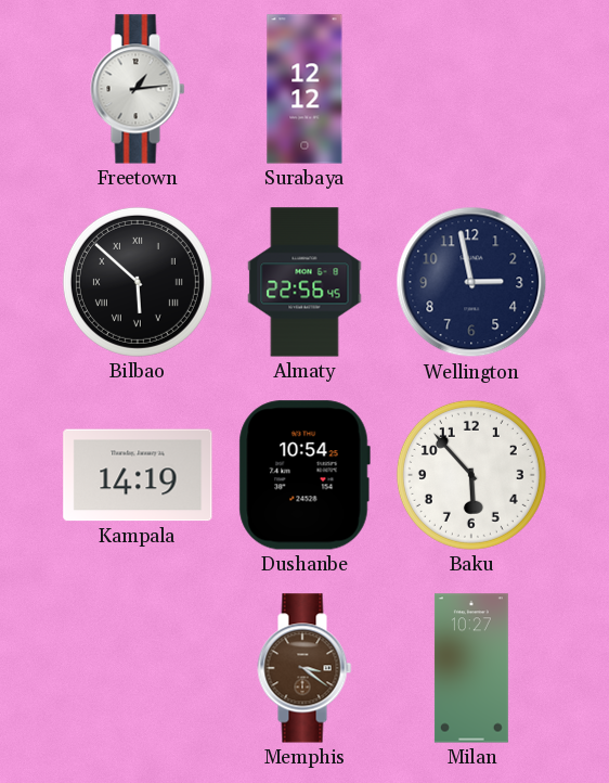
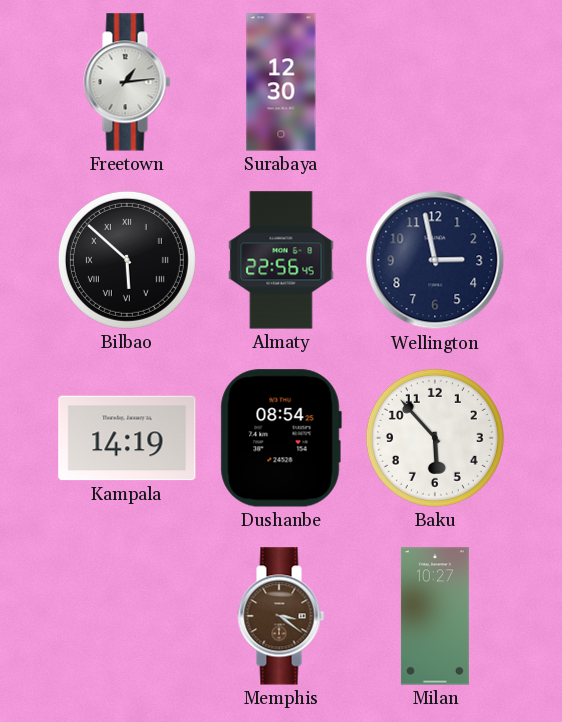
Surabaya: 12:12 -> 12:30
Dushanbe: 10:54 -> 08:54
